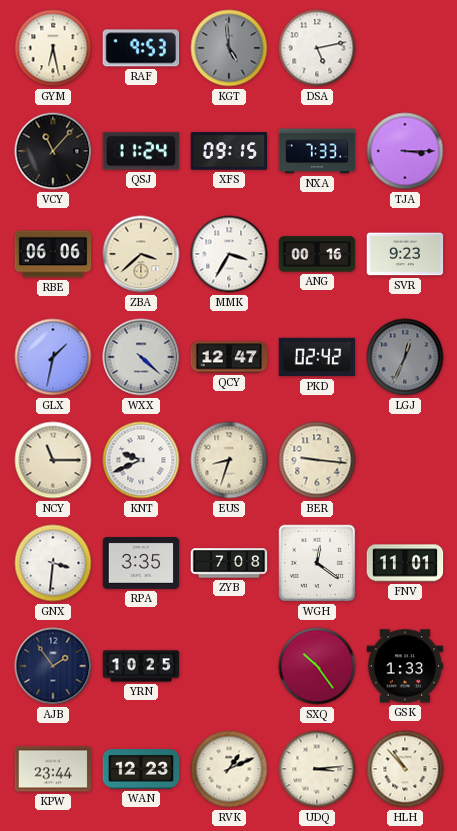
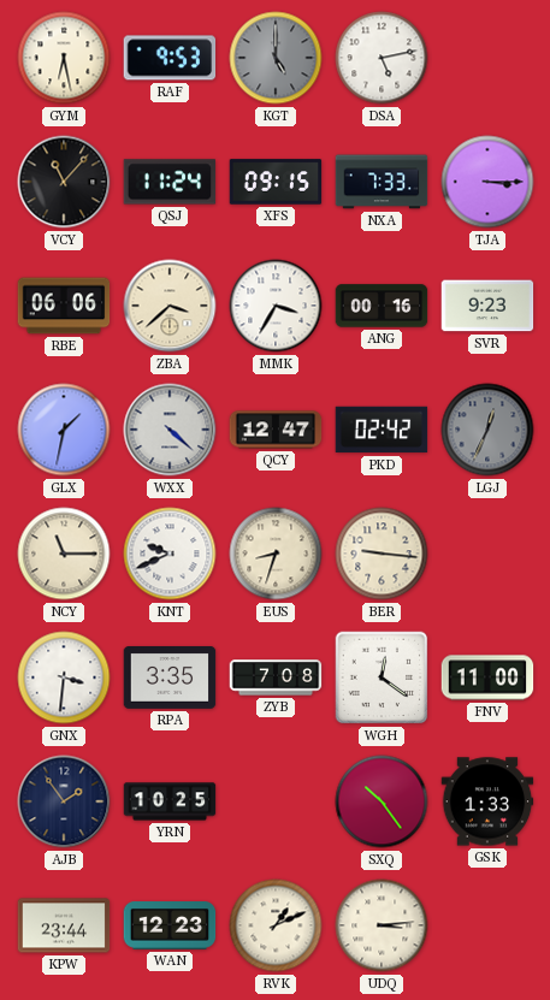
KGT: 4:59 -> 5:00
FNV: 11:01 -> 11:00
HLH: 10:53 -> none
